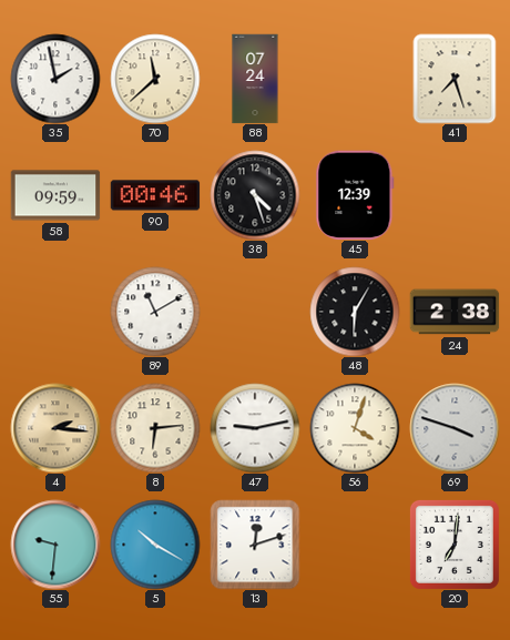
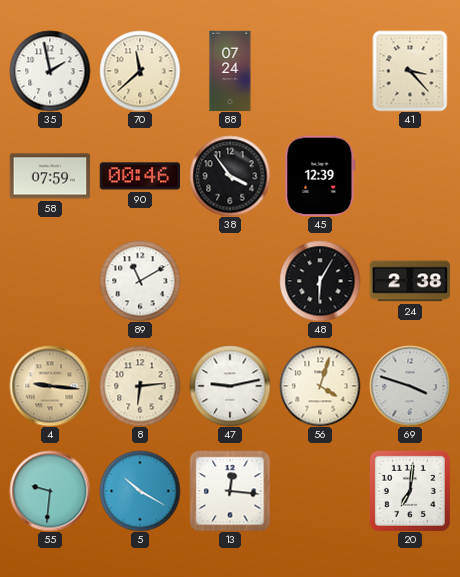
41: 7:27 -> 3:23
58: 09:59 -> 07:59
38: 4:27 -> 3:54
4: 2:16 -> 9:16
13: 12:12 -> 12:16
